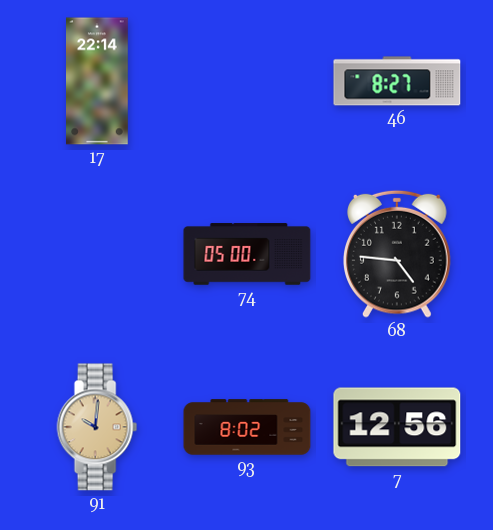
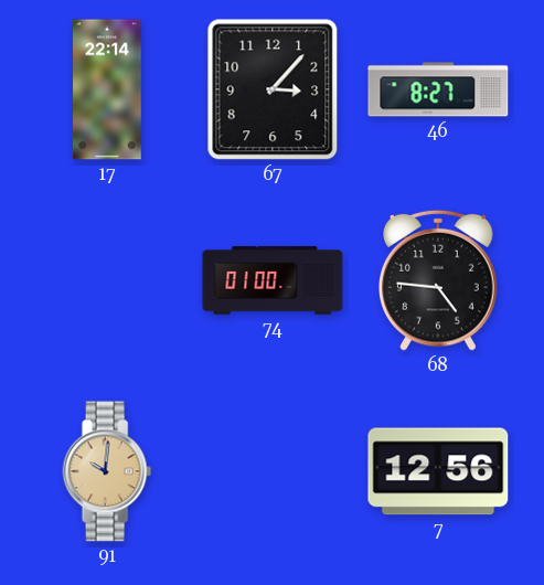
67: none -> 3:07
74: 05:00 -> 01:00
93: 8:02 -> none
